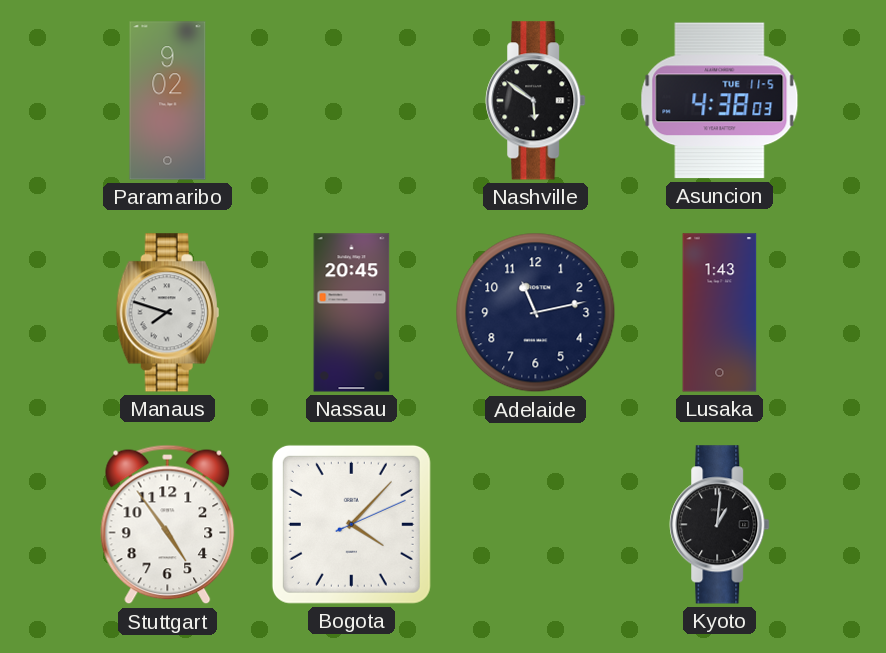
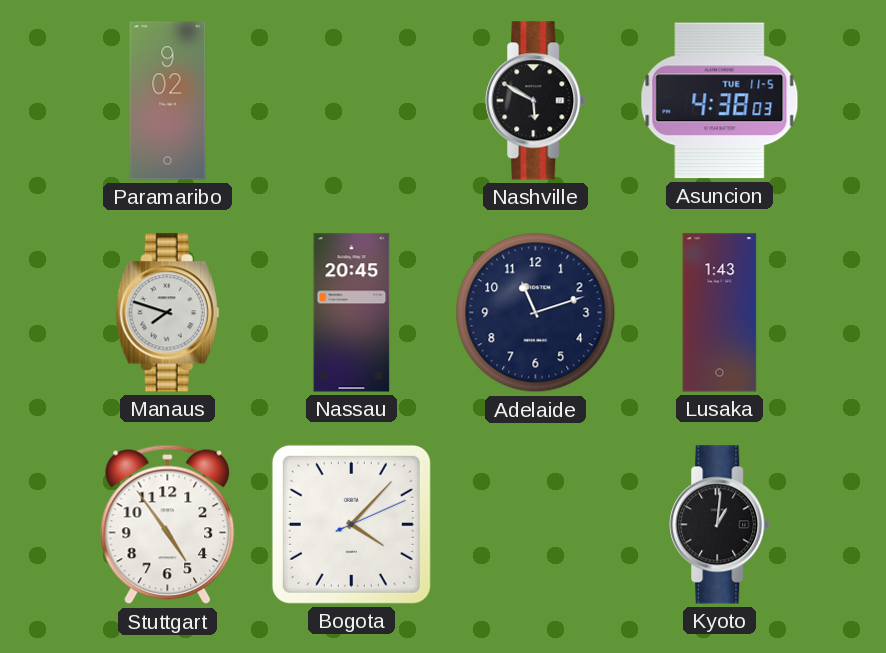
Nashville: 5:51 -> 5:50
Adelaide: 11:13 -> 11:12
